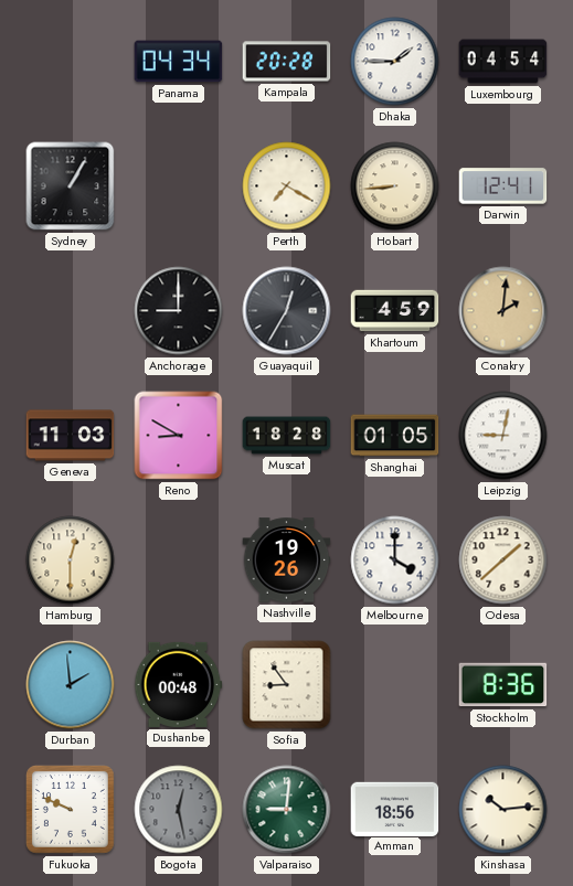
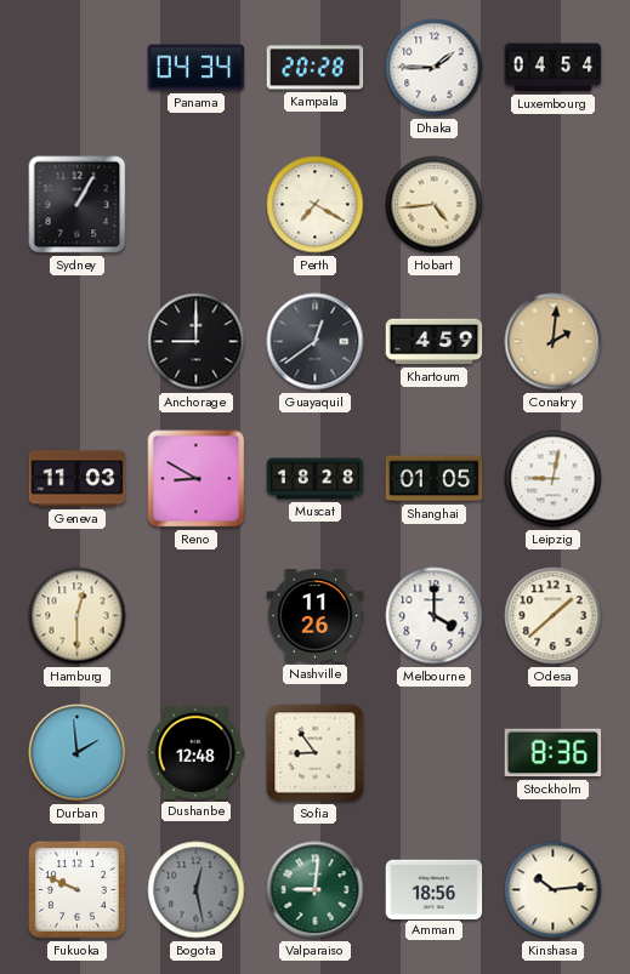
Hobart: 8:44 -> 4:44
Darwin: 12:41 -> none
Guayaquil: 12:35 -> 12:39
Nashville: 19:26 -> 11:26
Dushanbe: 00:48 -> 12:48
